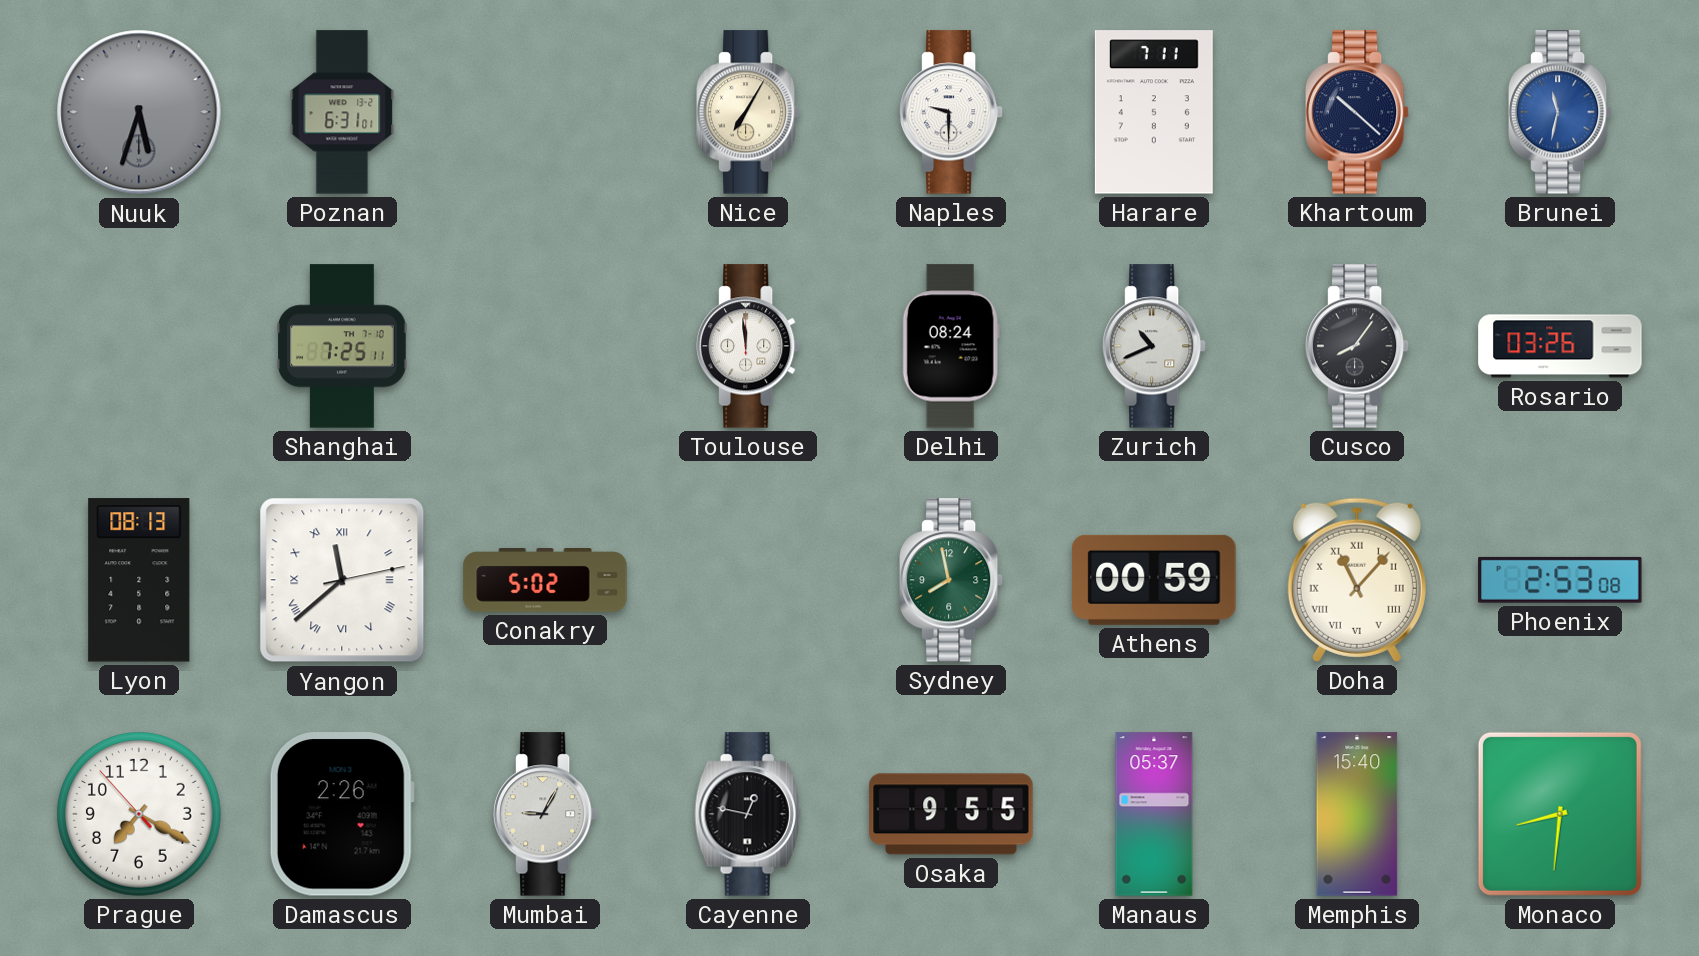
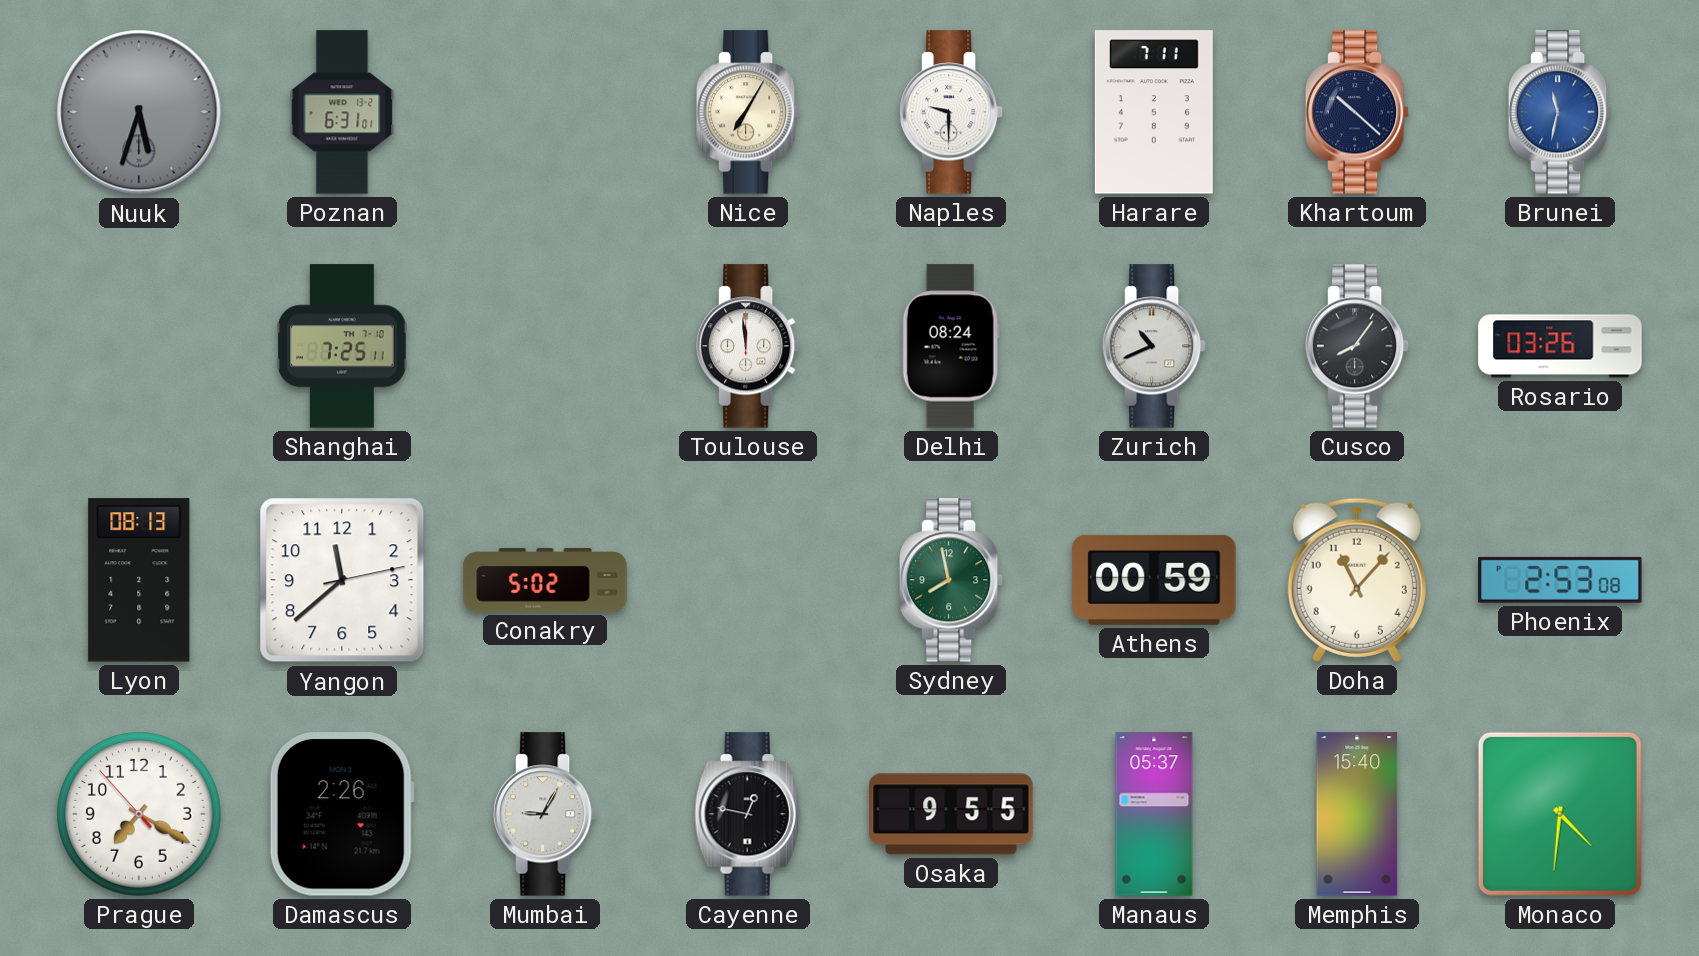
Yangon numerals: Roman -> Arabic
Doha numerals: Roman -> Arabic
Monaco: 8:31 -> 4:31
